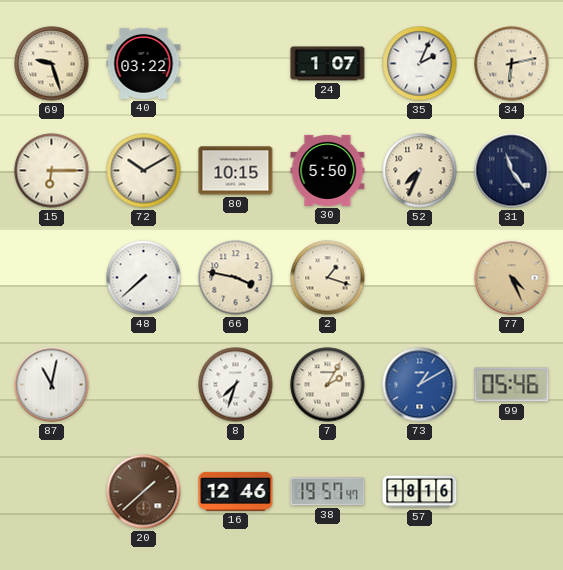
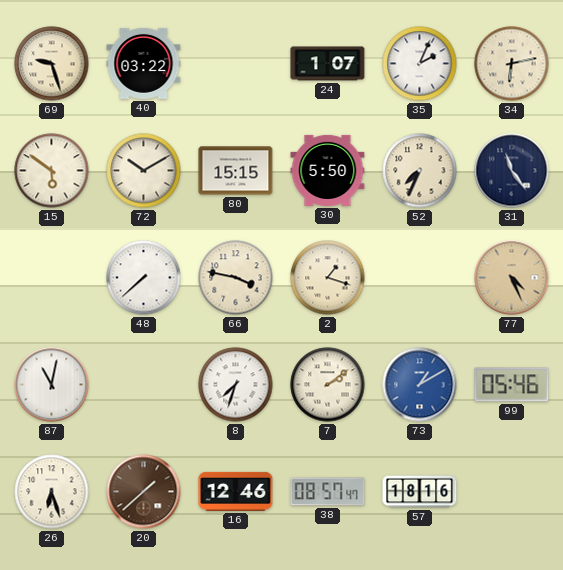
15: 6:15 -> 5:51
80: 10:15 -> 15:15
7: 2:05 -> 2:09
26: none -> 6:27
38: 19:57 -> 08:57
